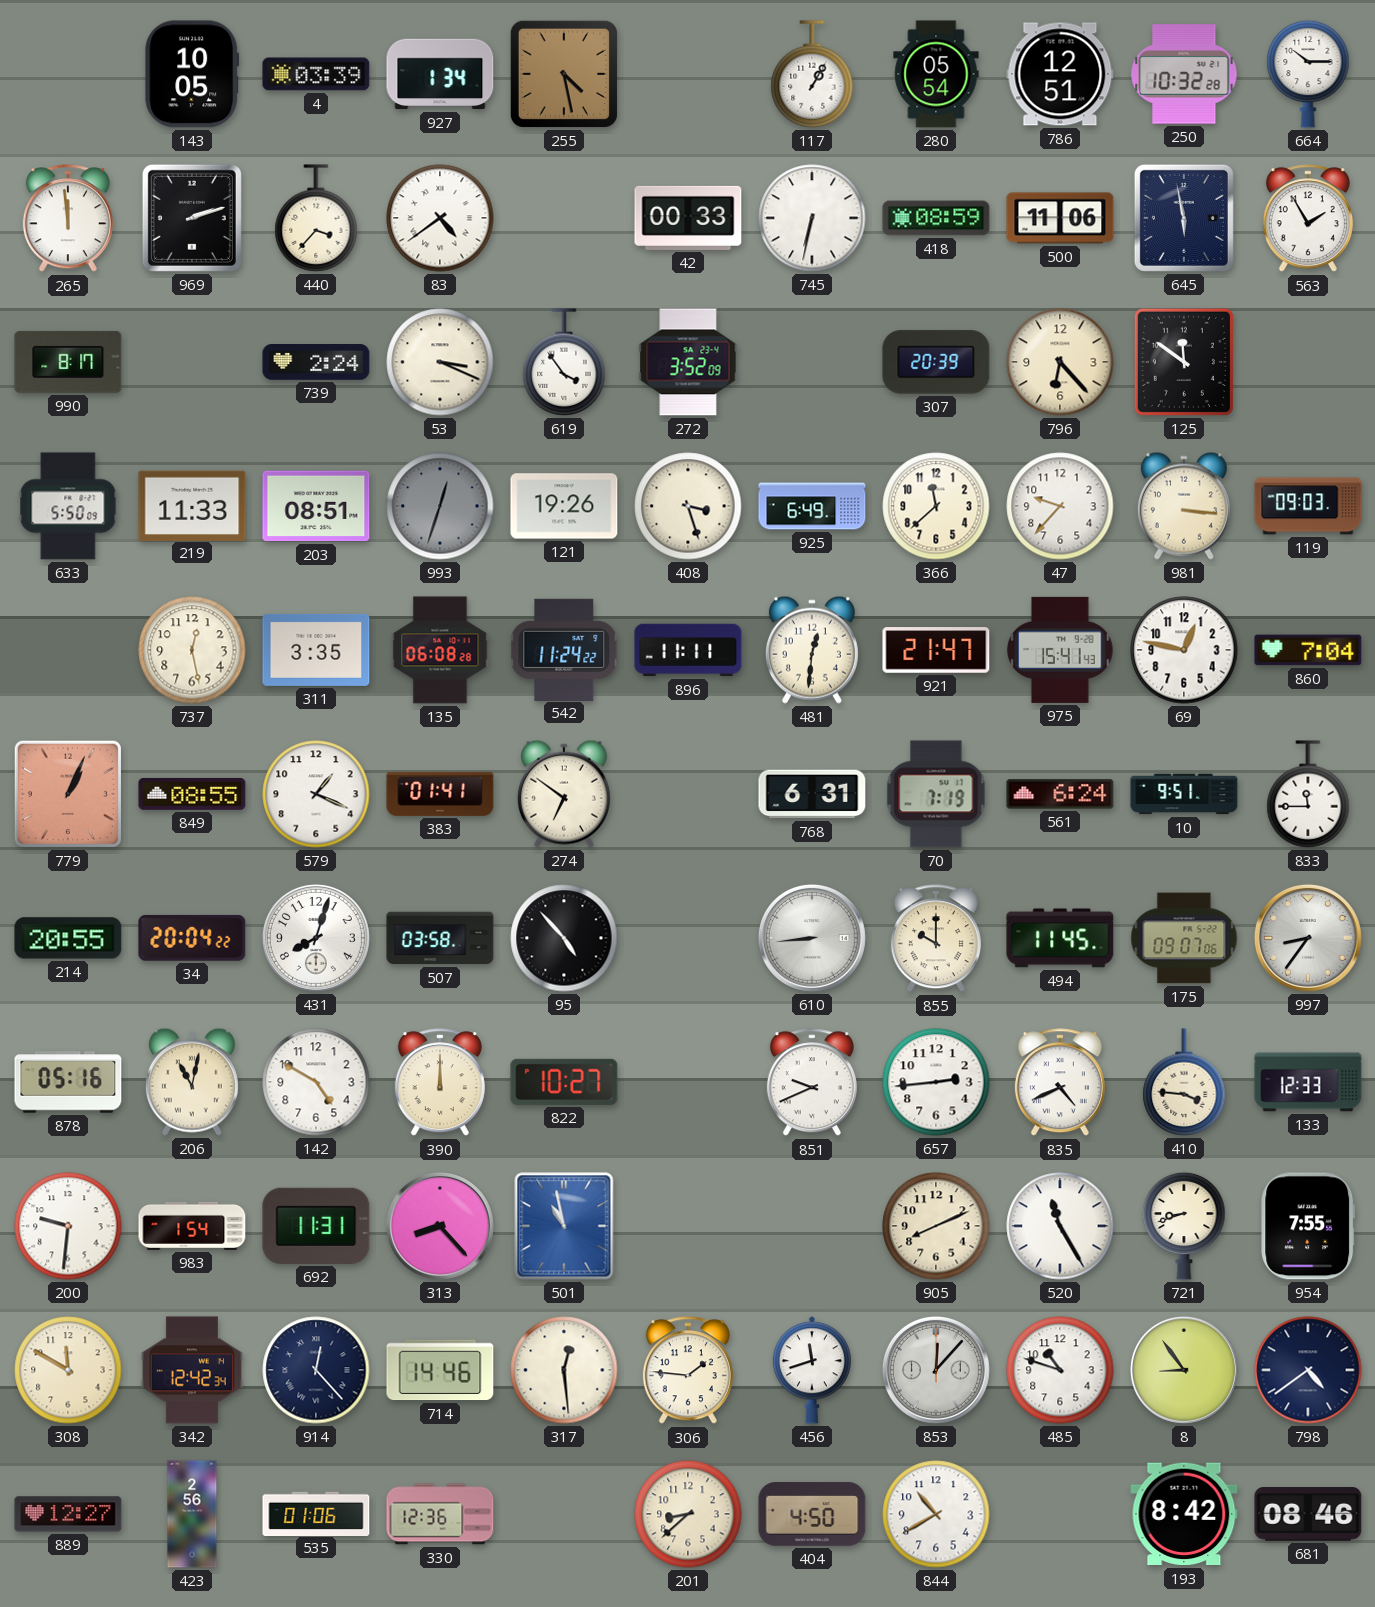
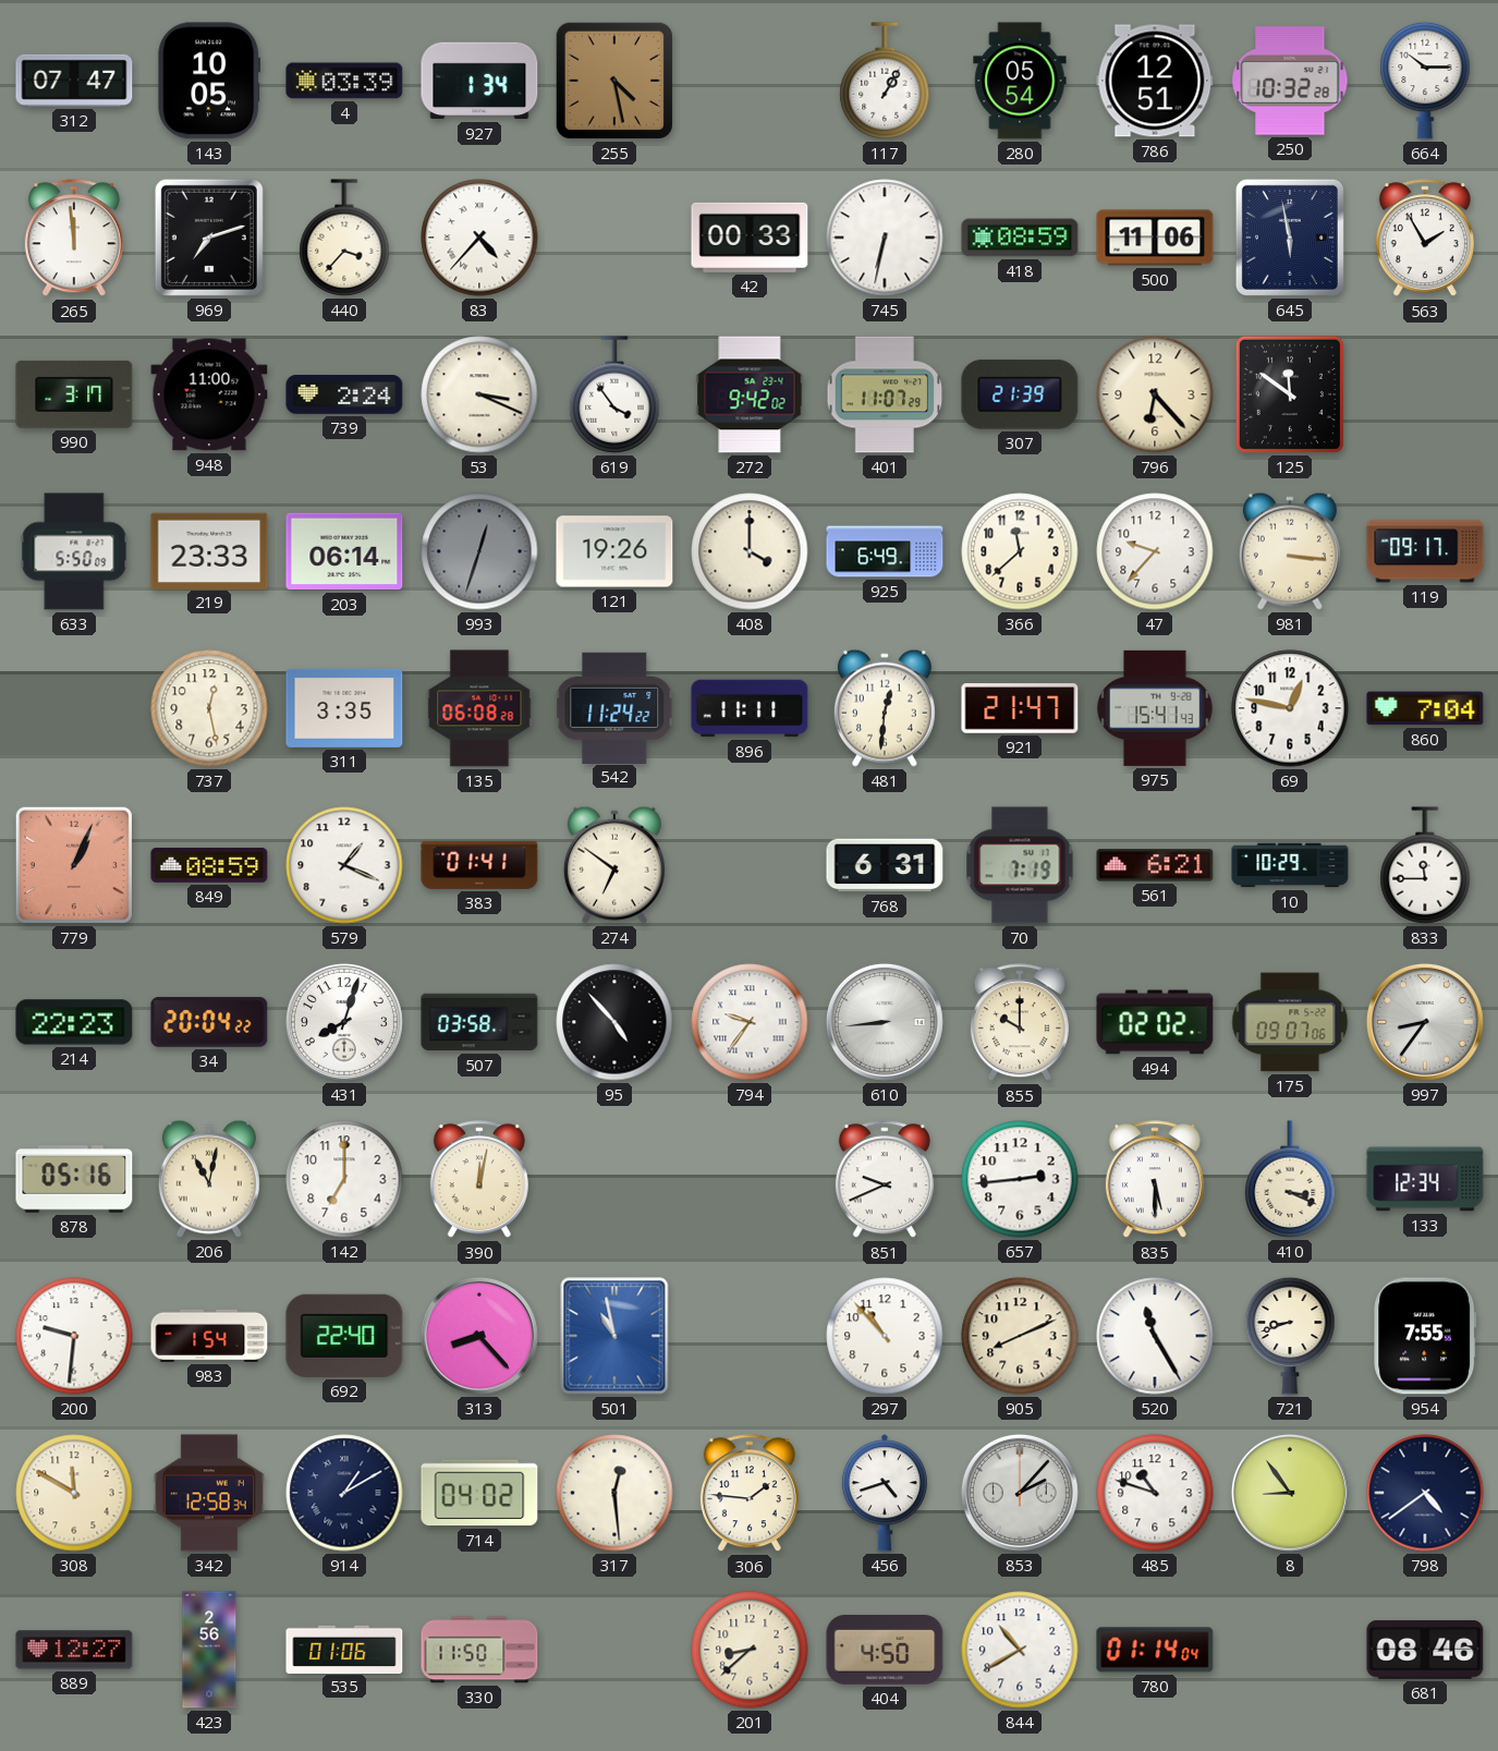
312: none -> 07:47
969: 2:12 -> 7:12
83: 4:39 -> 4:37
990: 8:17 -> 3:17
948: none -> 11:00
272: 3:52 -> 9:42
401: none -> 11:07
307: 20:39 -> 21:39
219: 11:33 -> 23:33
203: 08:51 -> 06:14
408: 3:27 -> 4:00
119: 09:03 -> 09:17
849: 08:55 -> 08:59
561: 6:24 -> 6:21
10: 9:51 -> 10:29
214: 20:55 -> 22:23
794: none -> 9:36
494: 11:45 -> 02:02
142: 4:50 -> 7:00
390: 12:00 -> 12:02
822: 10:27 -> none
835: 4:41 -> 5:30
410: 3:46 -> 3:19
133: 12:33 -> 12:34
692: 11:31 -> 22:40
297: none -> 10:53
342: 12:42 -> 12:58
914: 12:23 -> 1:10
714: 14:46 -> 04:02
456: 11:42 -> 4:42
853: 12:07 -> 2:07
330: 12:36 -> 11:50
780: none -> 01:14
193: 8:42 -> none
